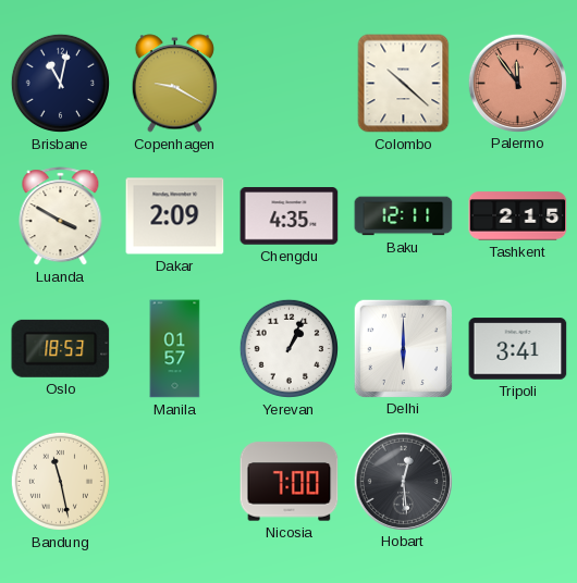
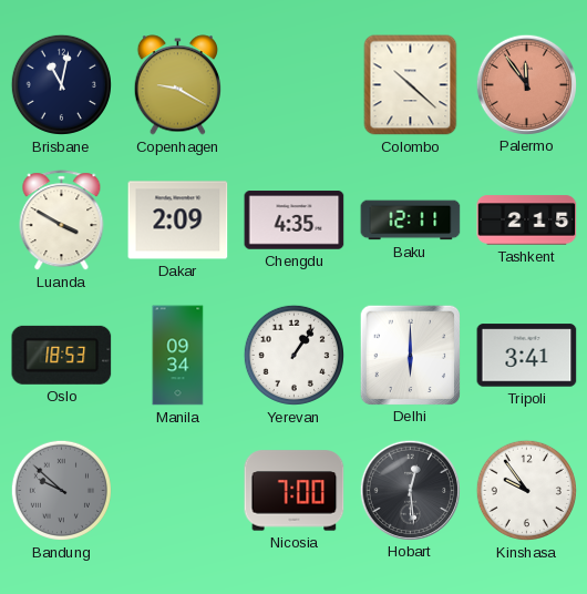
Manila: 01:57 -> 09:34
Yerevan: 1:04 -> 1:06
Bandung: 11:28 -> 9:52
Bandung dial: cream -> grey
Kinshasa: none -> 9:54
